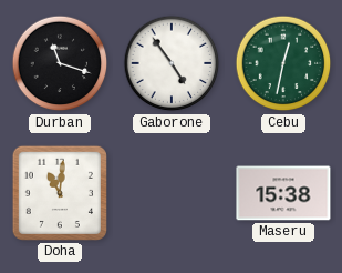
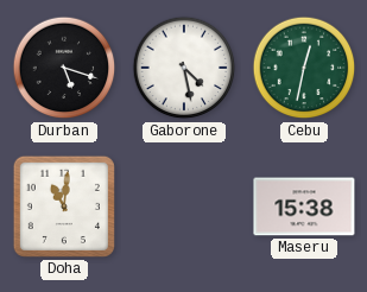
Durban: 11:18 -> 5:18
Gaborone: 4:54 -> 4:28
